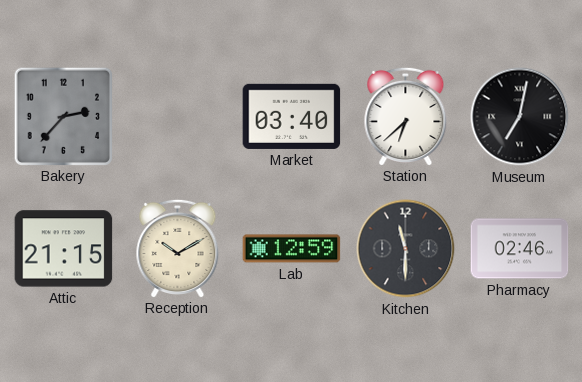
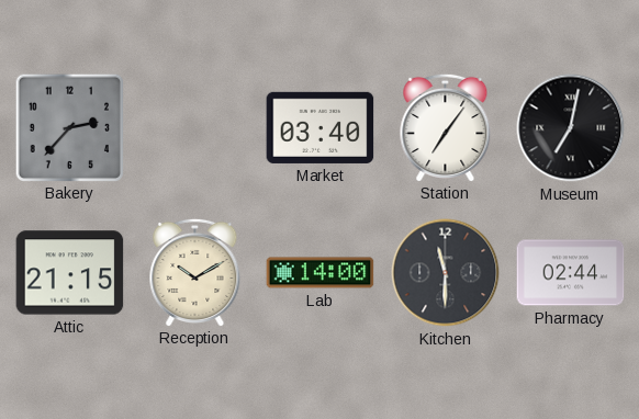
Station: 6:38 -> 7:06
Lab: 12:59 -> 14:00
Pharmacy: 02:46 -> 02:44
